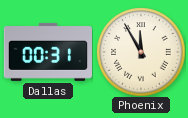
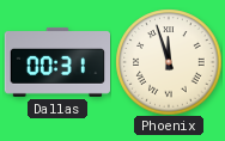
Phoenix: 11:55 -> 11:57
